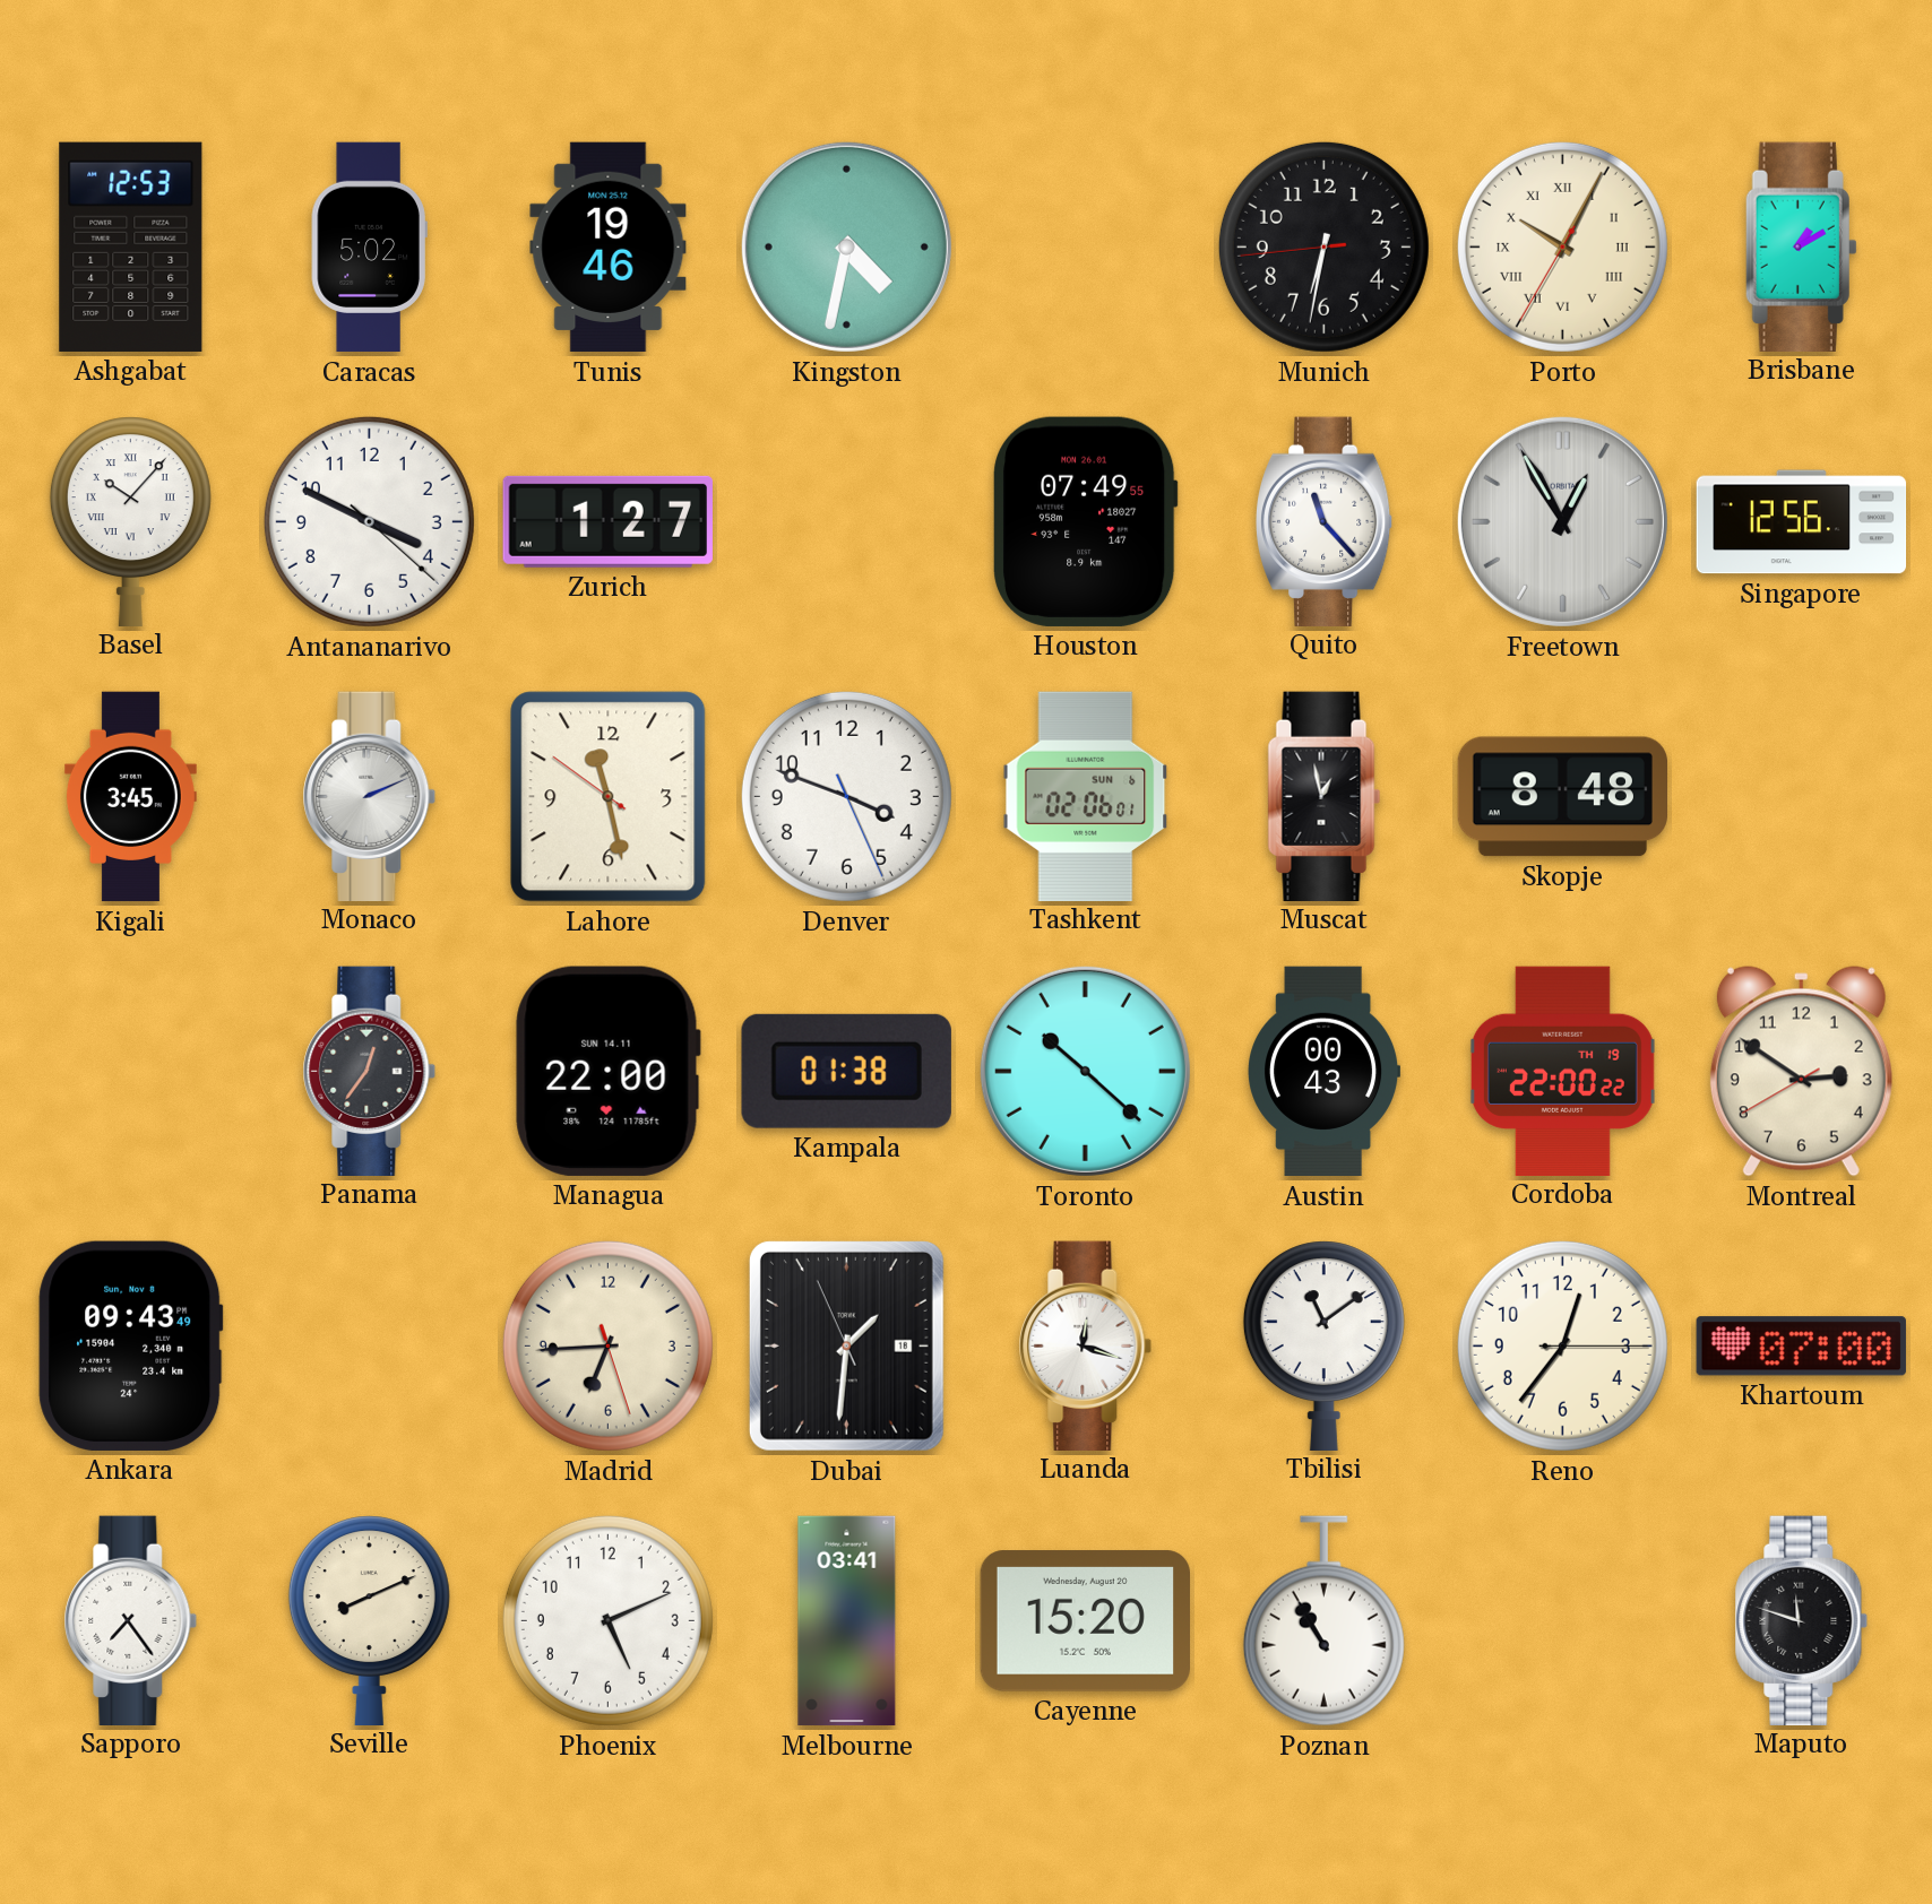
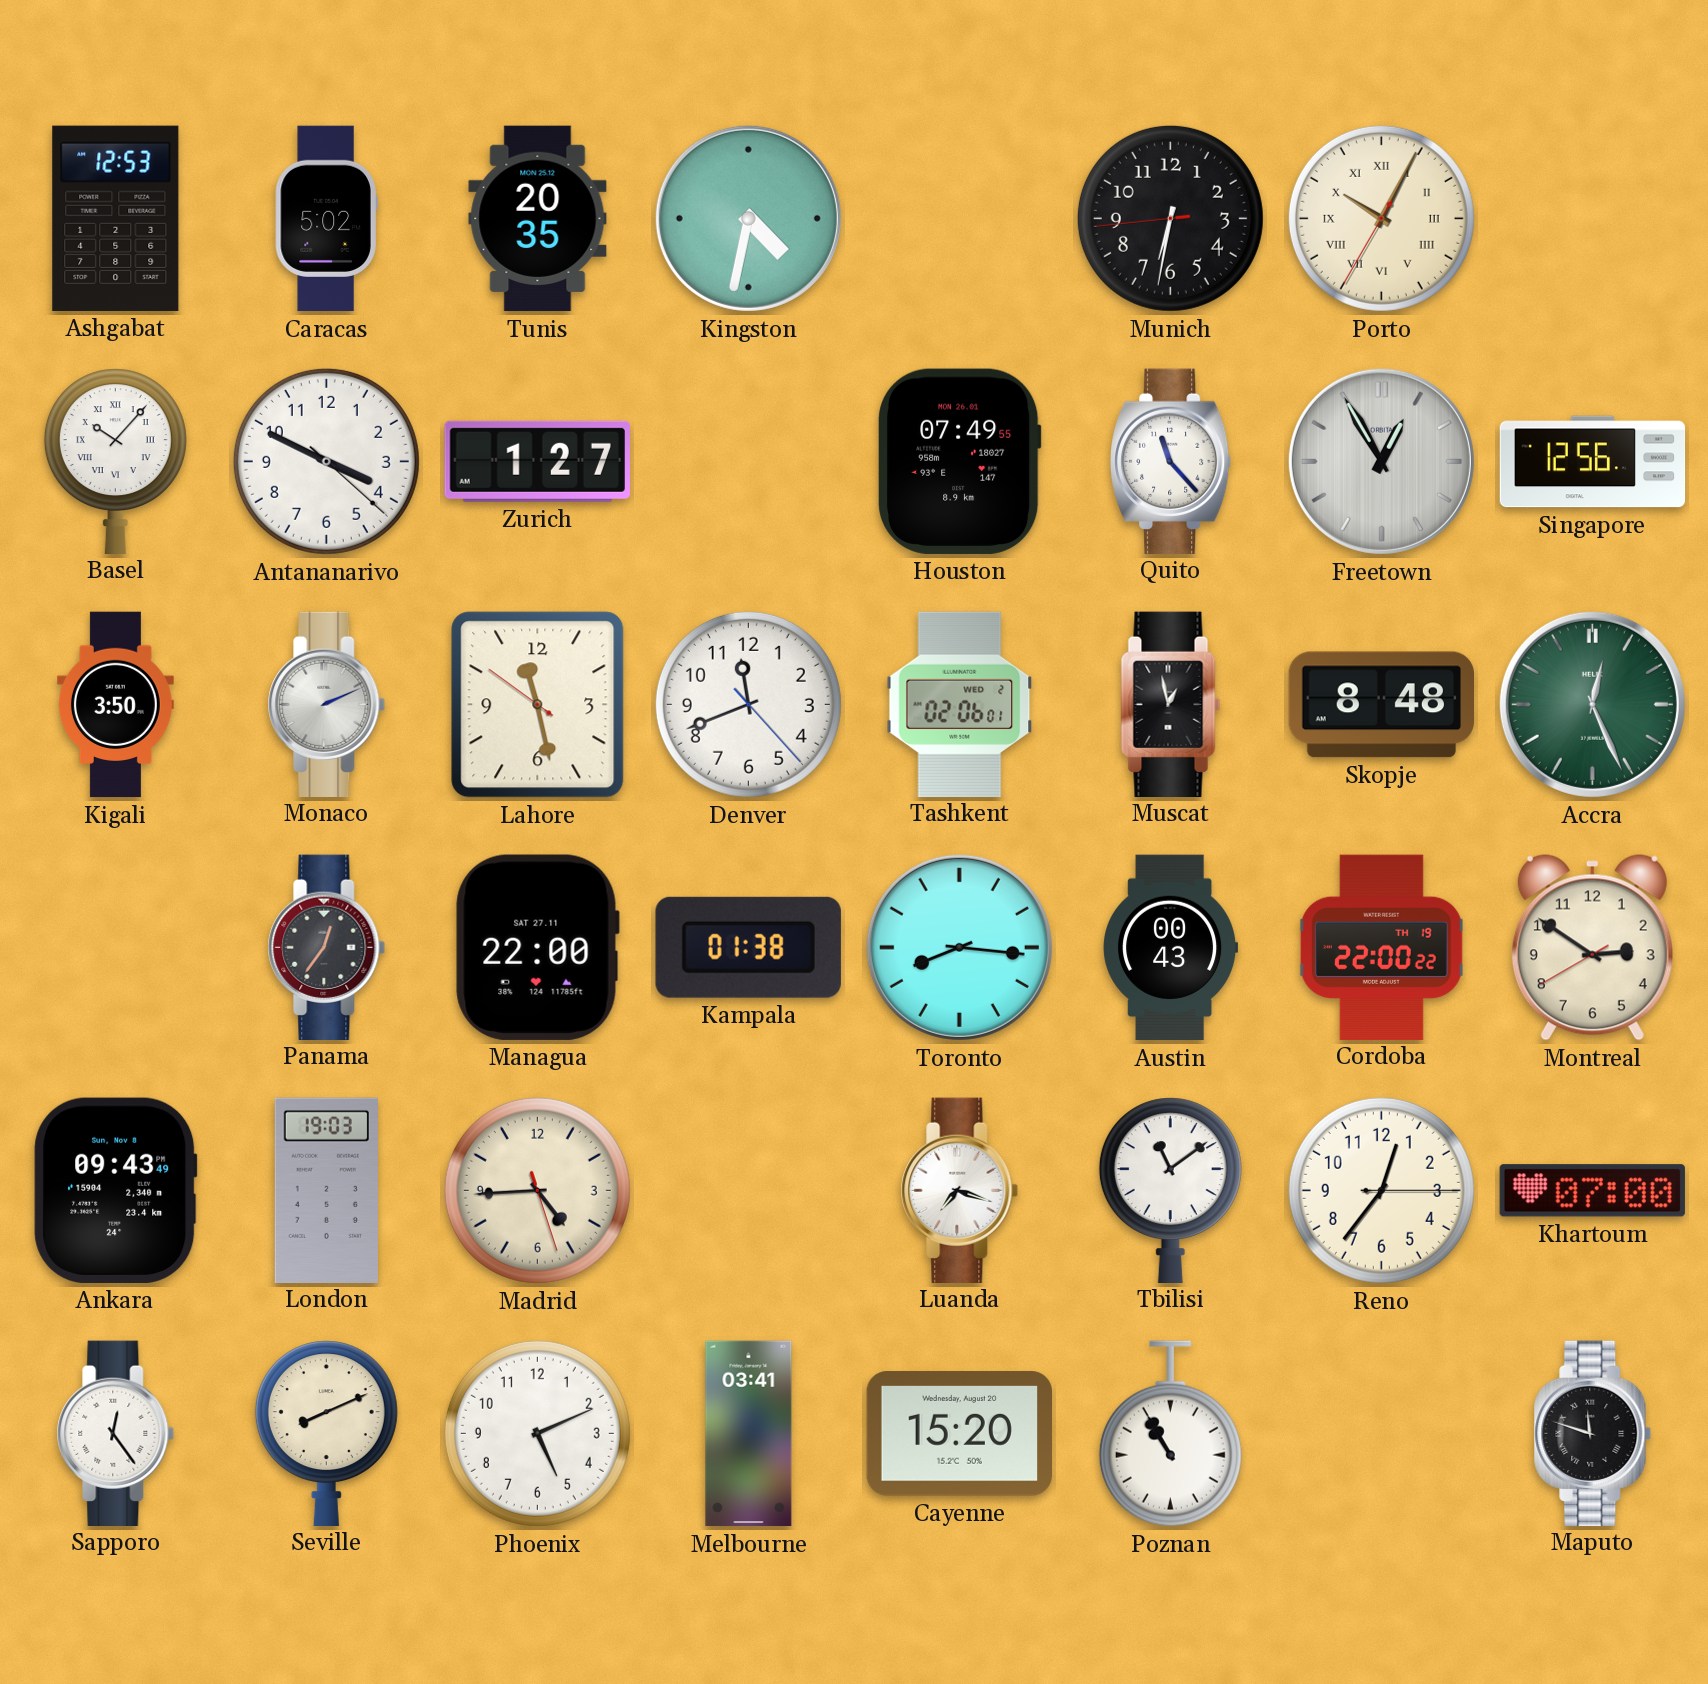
Tunis: 19:46 -> 20:35
Brisbane: 1:10 -> none
Kigali: 3:45 -> 3:50
Denver: 3:48 -> 11:41
Tashkent date: SUN 6 -> WED 2
Accra: none -> 12:26
Managua date: SUN 14.11 -> SAT 27.11
Toronto: 10:22 -> 8:16
London: none -> 19:03
Madrid: 6:44 -> 4:44
Dubai: 1:30 -> none
Luanda: 12:18 -> 7:18
Sapporo: 7:24 -> 12:24
